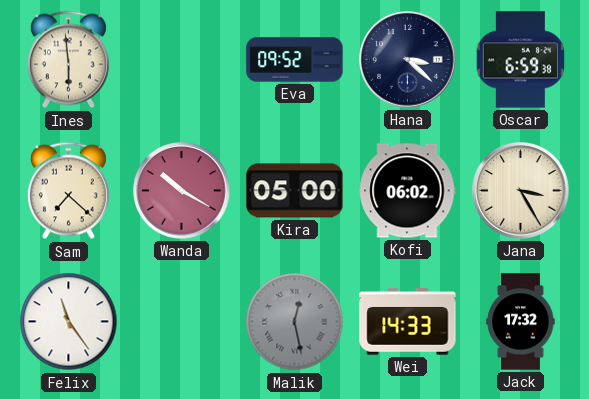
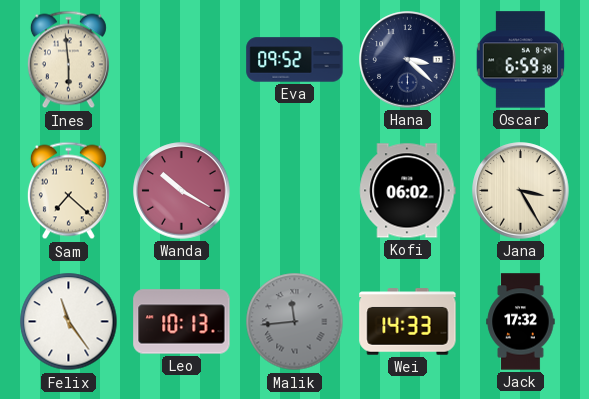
Kira: 05:00 -> none
Leo: none -> 10:13
Malik: 12:28 -> 11:44
